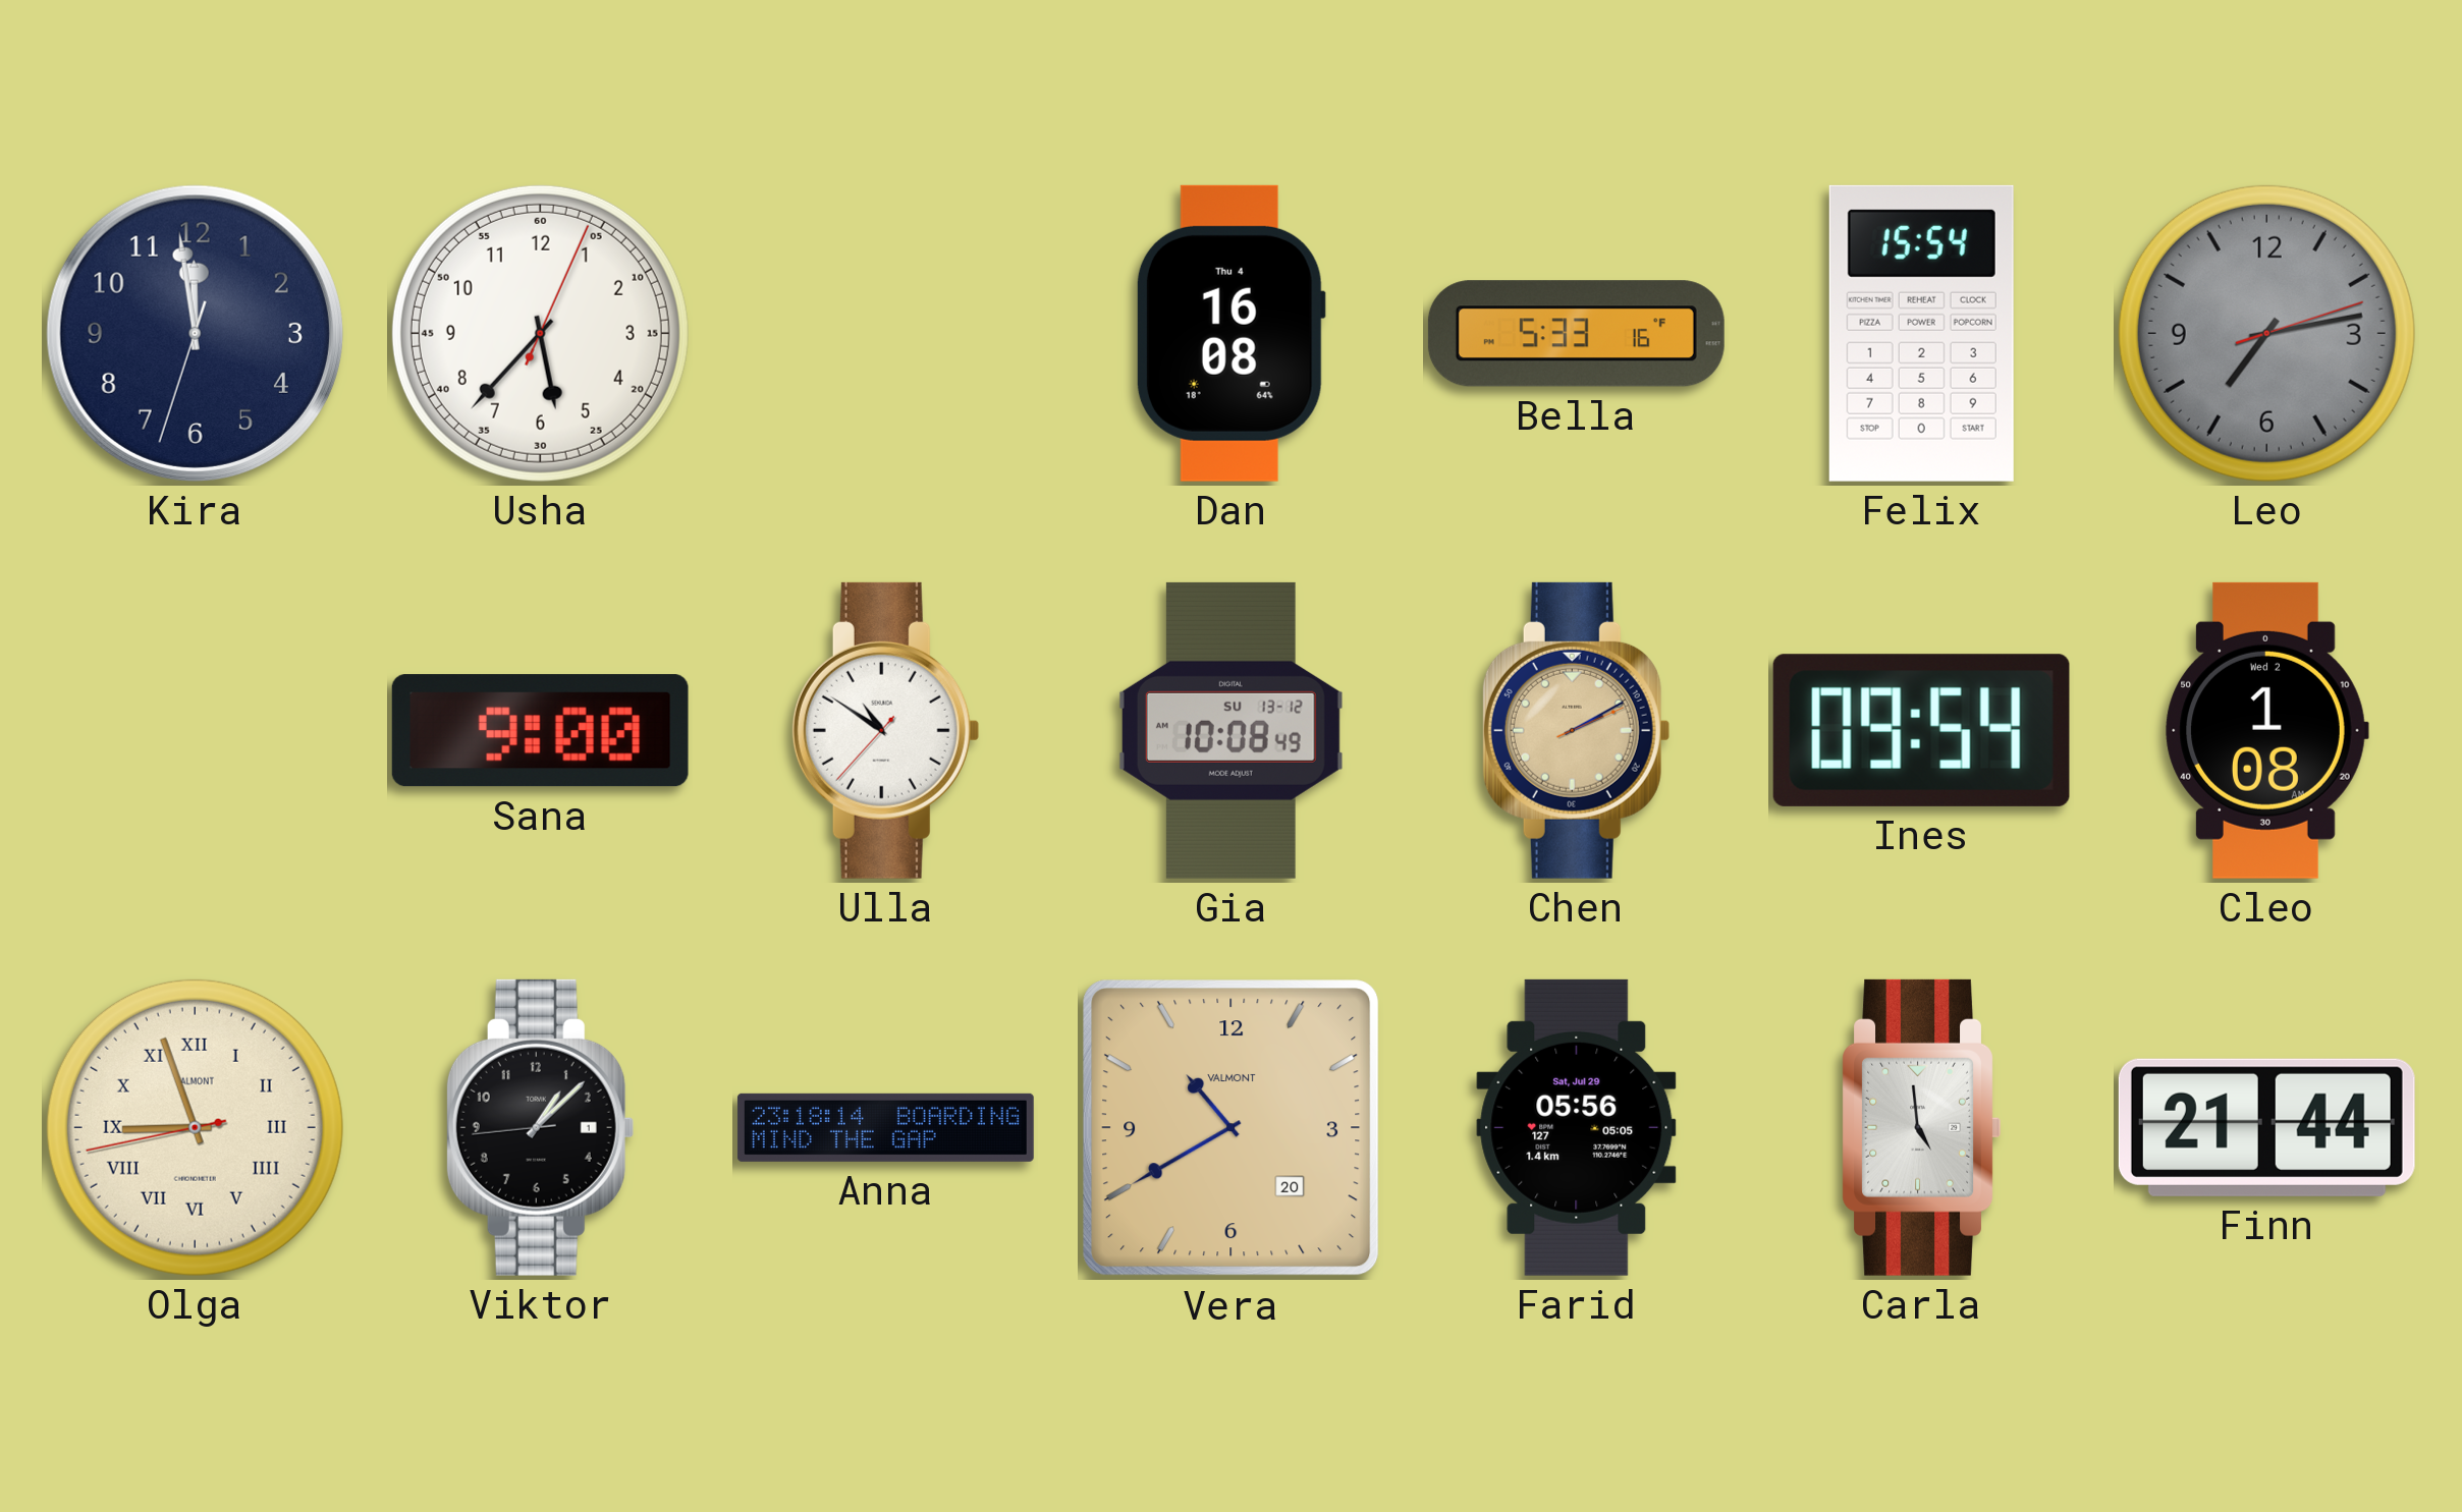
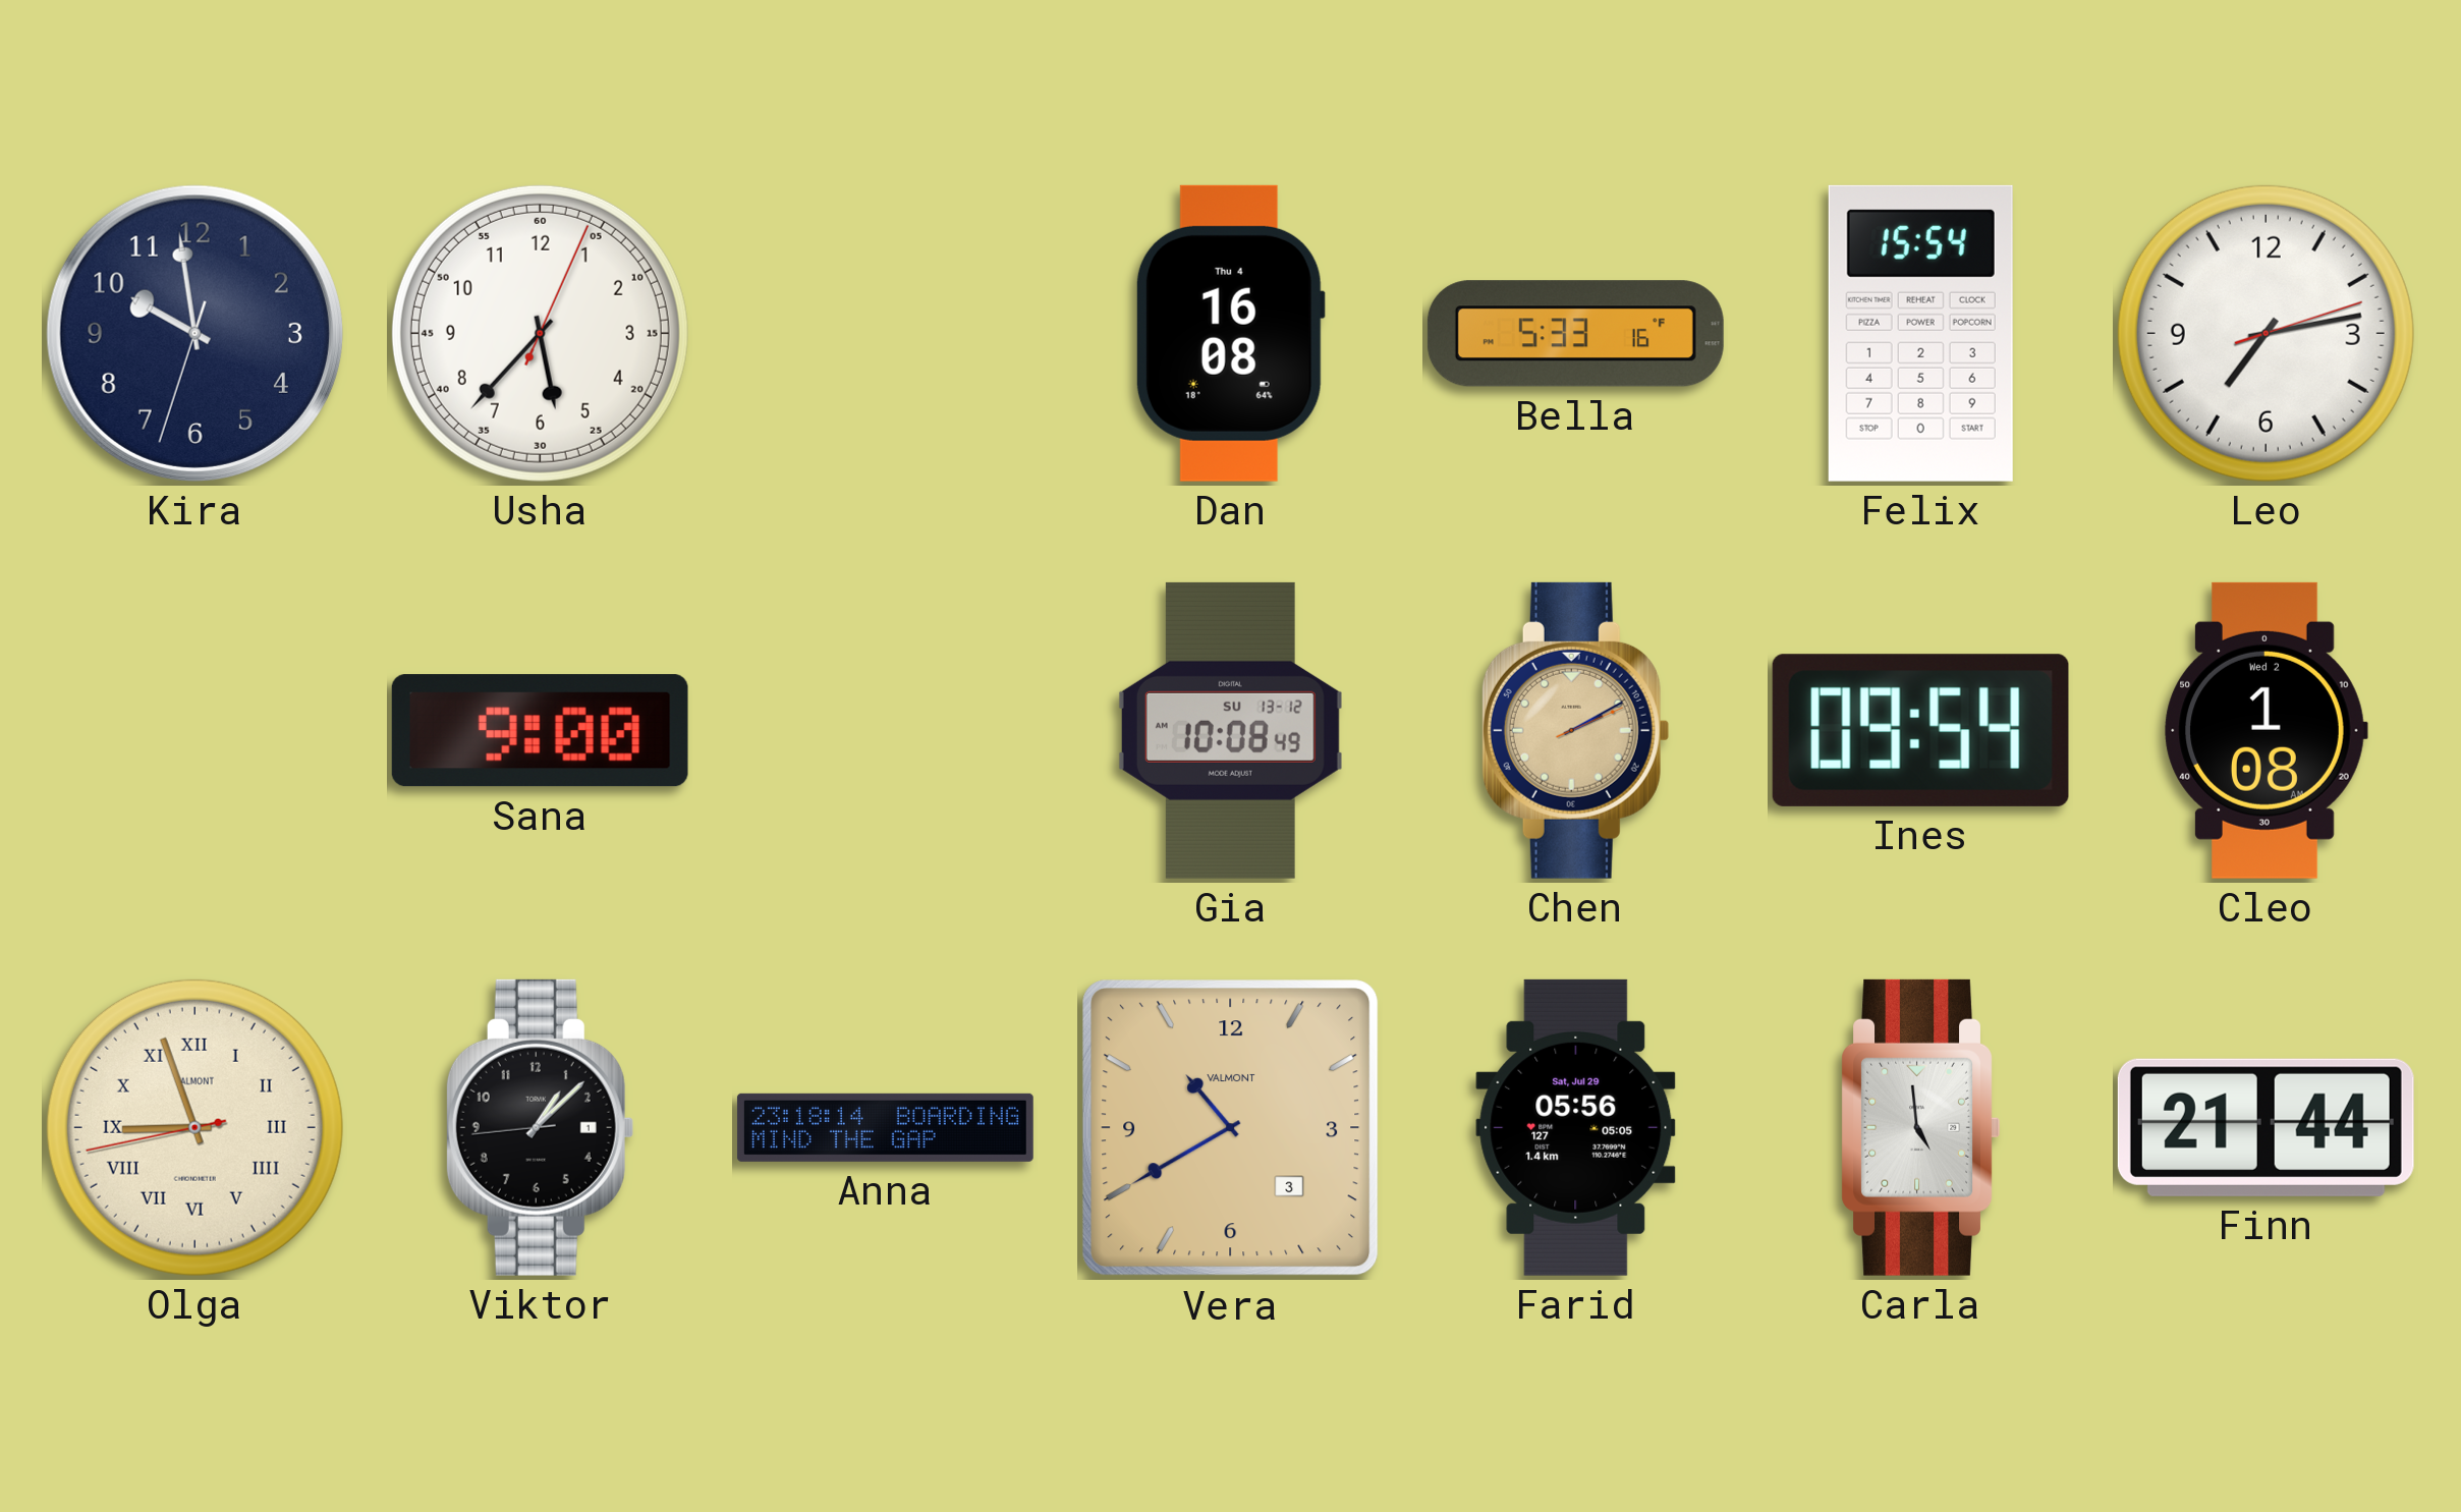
Kira: 11:58 -> 9:58
Leo dial: grey -> white
Ulla: 10:50 -> none
Vera date: 20 -> 3
